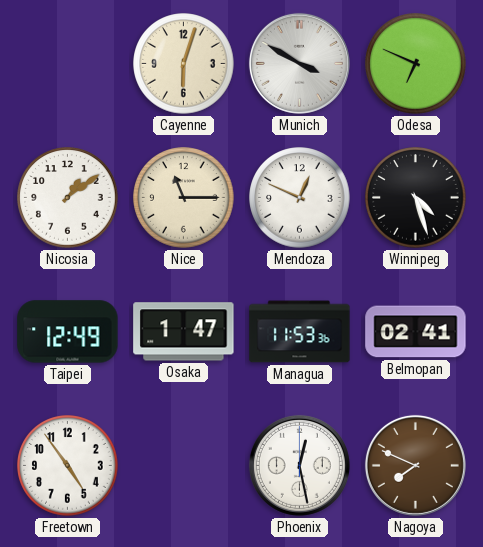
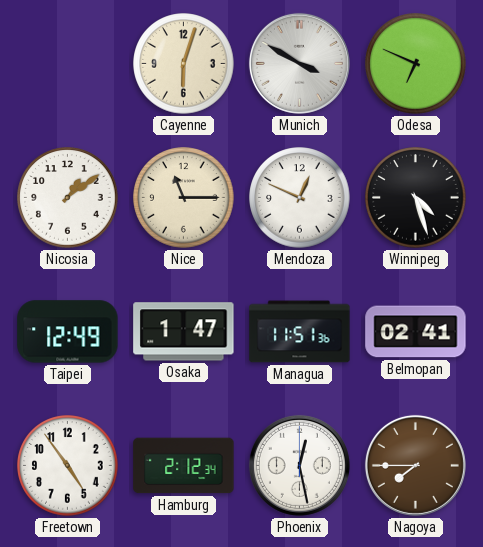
Managua: 11:53 -> 11:51
Hamburg: none -> 2:12
Nagoya: 7:49 -> 7:45
